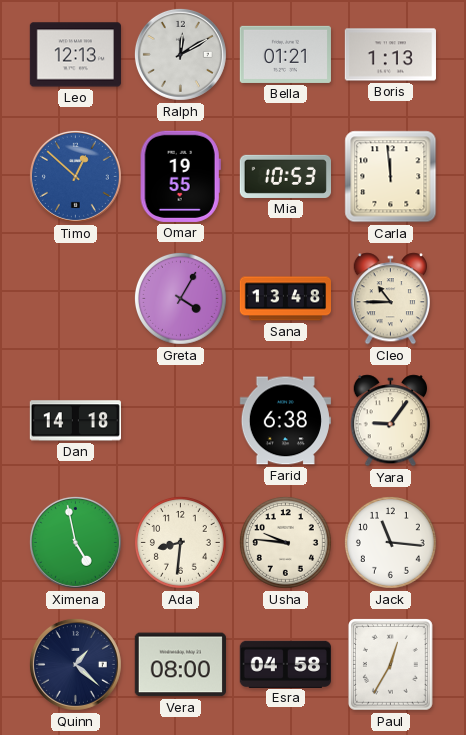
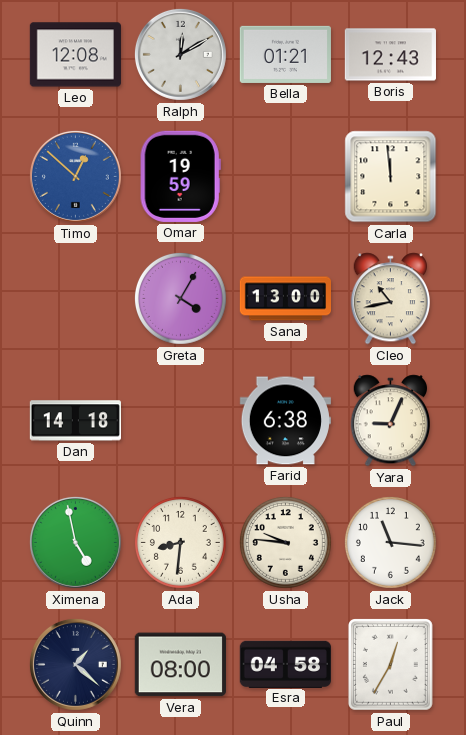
Leo: 12:13 -> 12:08
Boris: 1:13 -> 12:43
Omar: 19:55 -> 19:59
Mia: 10:53 -> none
Sana: 13:48 -> 13:00
Cleo: 10:45 -> 10:43
Yara: 9:06 -> 9:04
